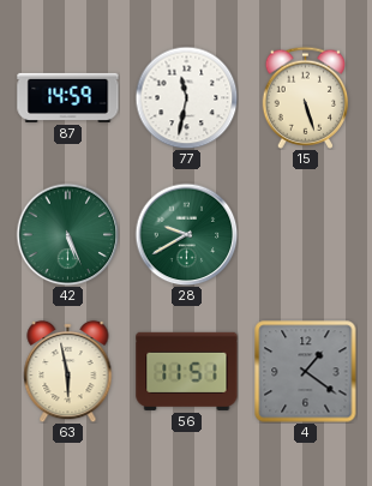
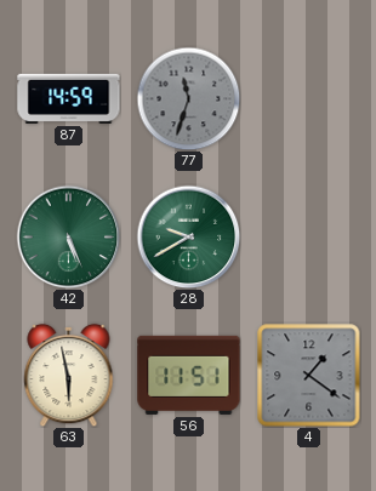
77: 11:32 -> 11:33
77 dial: white -> grey
15: 5:27 -> none
